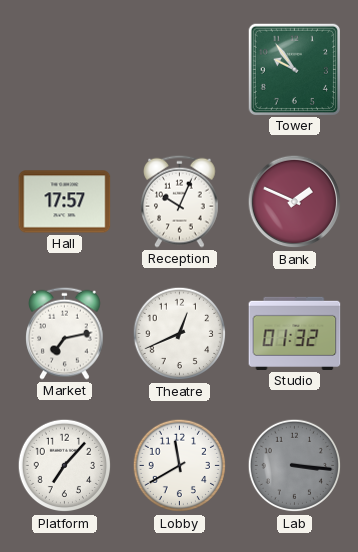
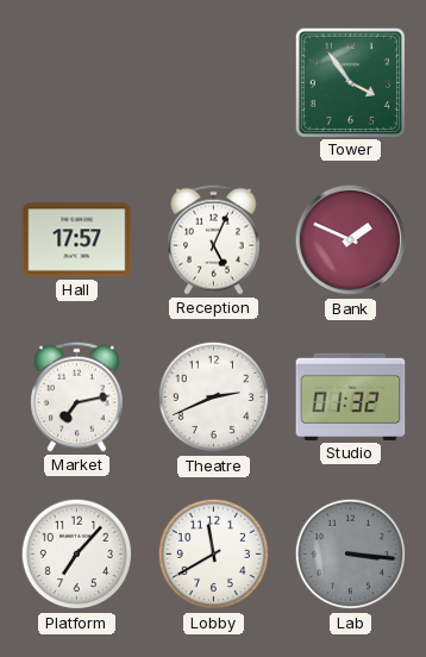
Tower: 9:54 -> 3:54
Reception: 10:04 -> 5:04
Theatre: 12:41 -> 2:41
